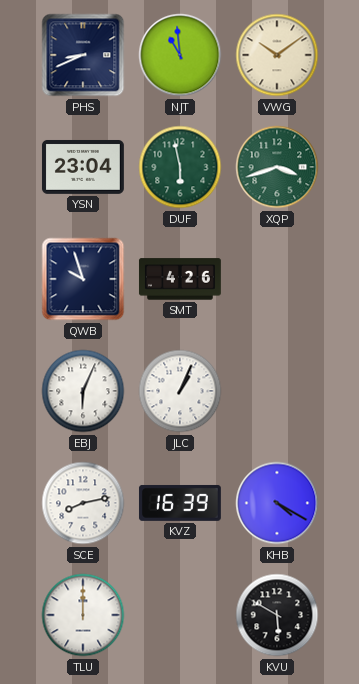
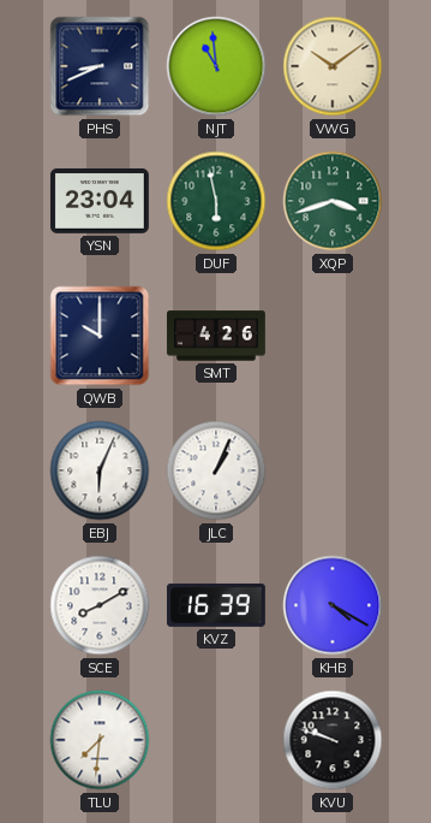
QWB: 9:57 -> 10:00
SCE: 8:13 -> 8:10
TLU: 12:00 -> 7:31
KVU: 5:50 -> 9:48
